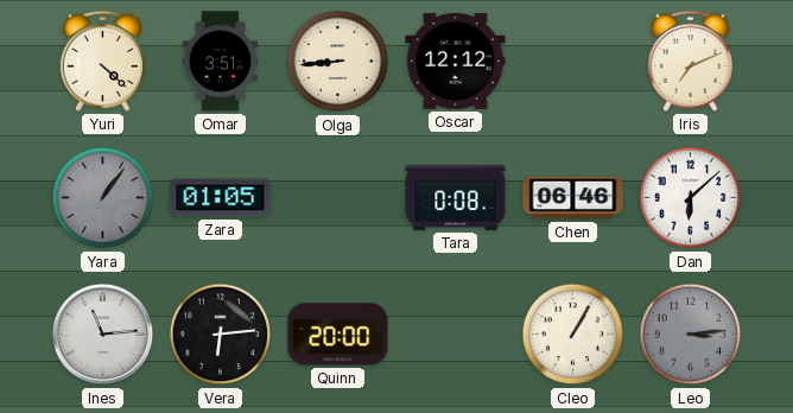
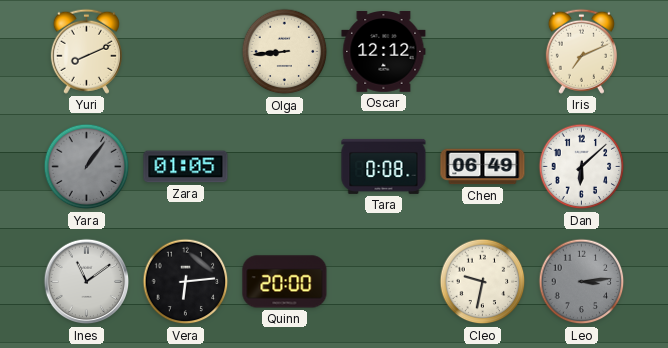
Yuri: 4:22 -> 8:11
Omar: 3:51 -> none
Chen: 06:46 -> 06:49
Ines: 11:14 -> 11:09
Cleo: 1:05 -> 9:32
